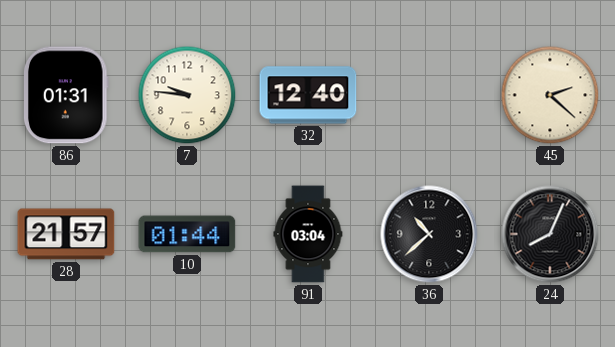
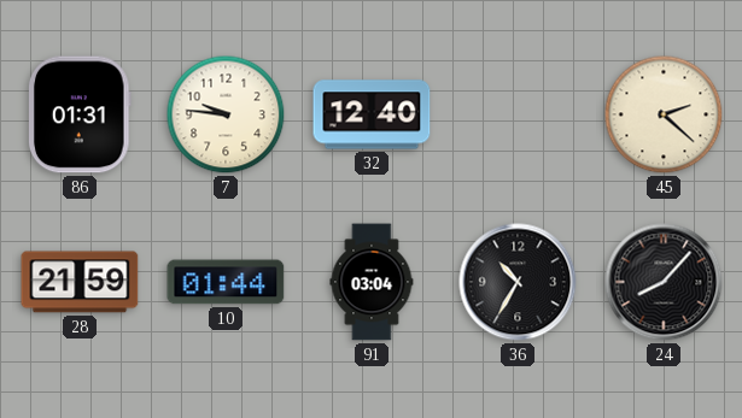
28: 21:57 -> 21:59
36: 10:38 -> 10:35
24: 8:04 -> 8:07
